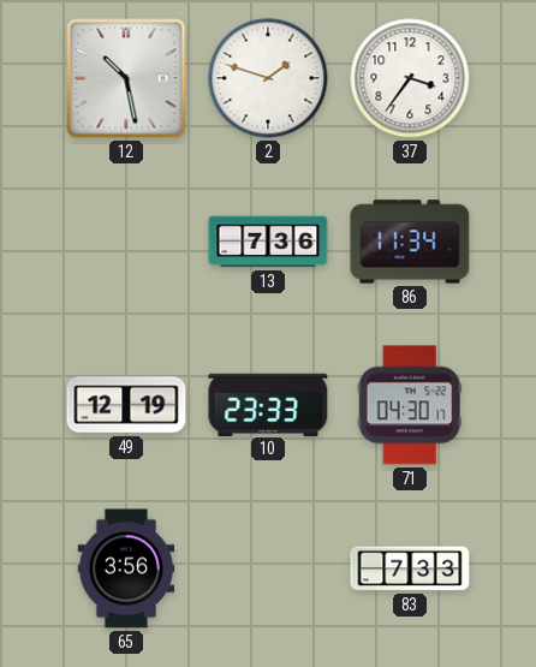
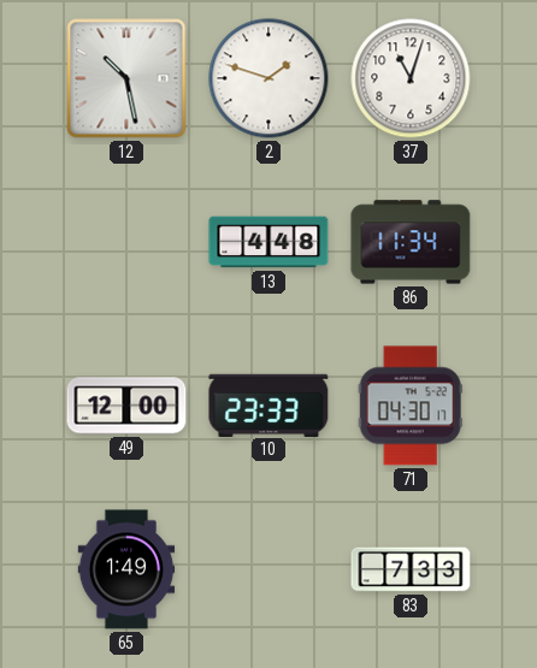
37: 3:36 -> 11:03
13: 7:36 -> 4:48
49: 12:19 -> 12:00
65: 3:56 -> 1:49
